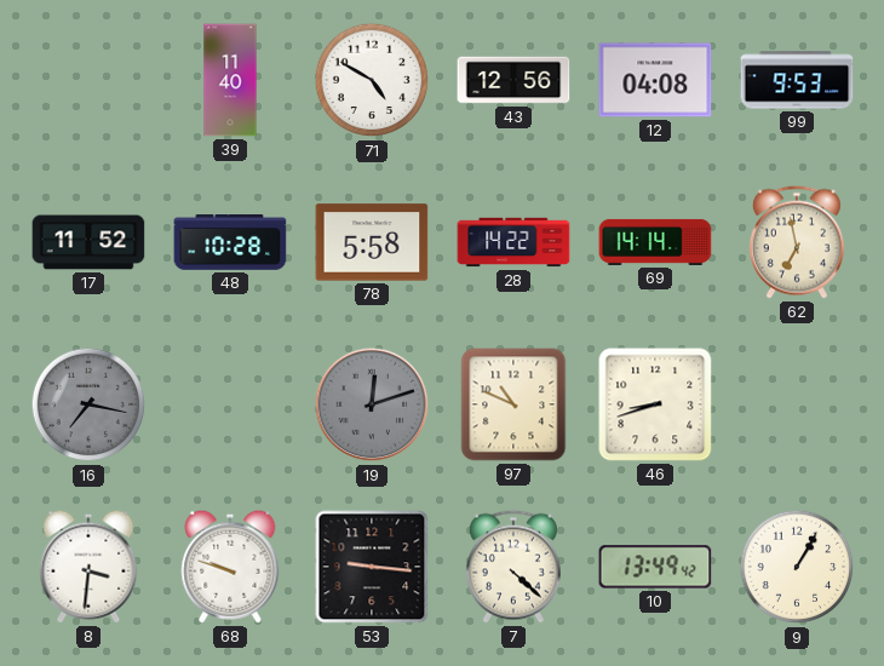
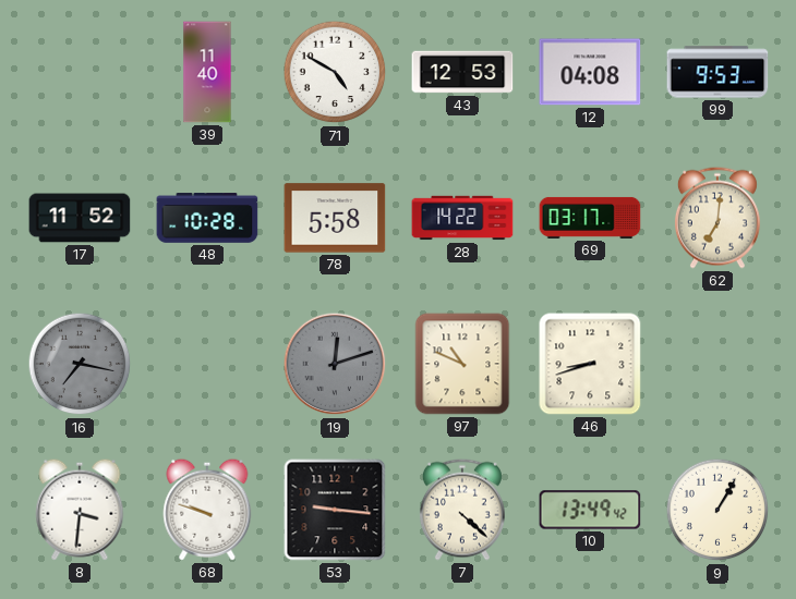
43: 12:56 -> 12:53
69: 14:14 -> 03:17
62: 6:58 -> 7:01
